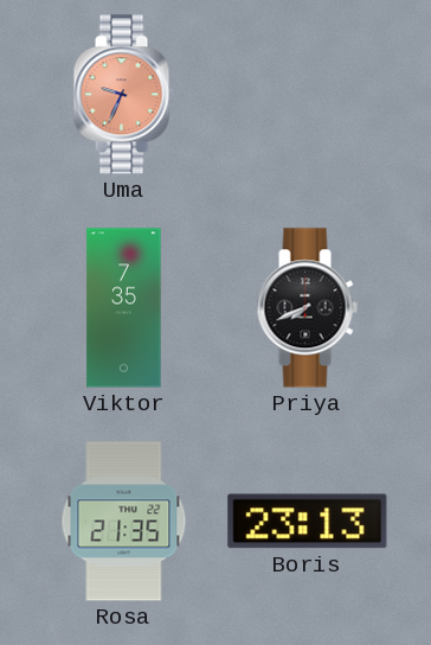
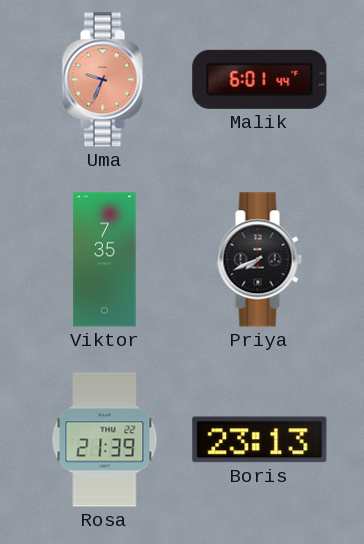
Malik: none -> 6:01
Rosa: 21:35 -> 21:39
